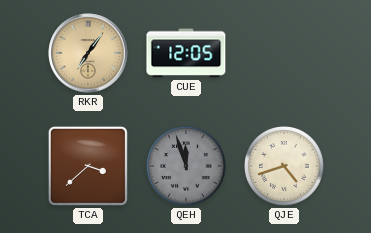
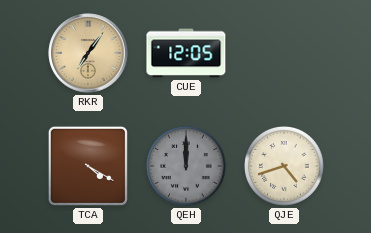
TCA: 3:38 -> 4:20
QEH: 11:57 -> 12:00
